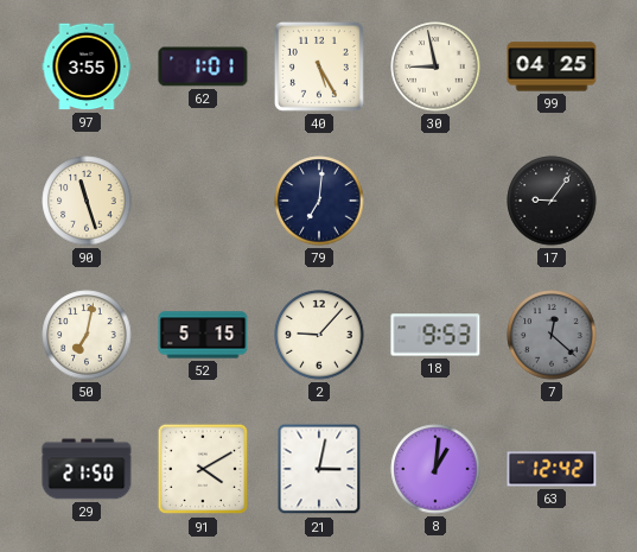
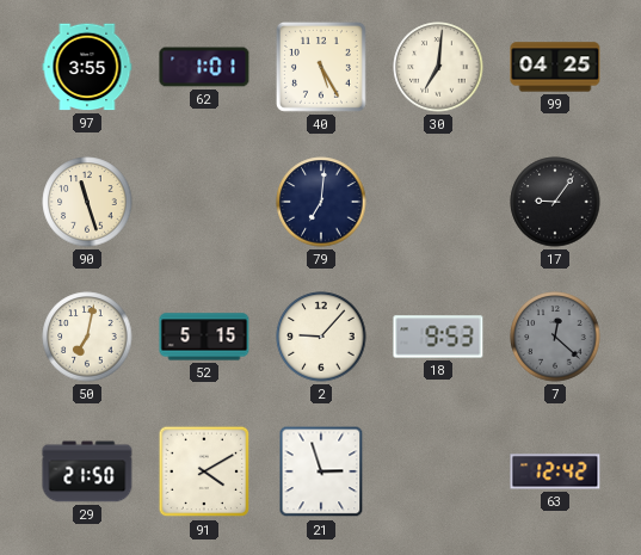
30: 8:58 -> 7:01
21: 3:02 -> 2:57
8: 1:01 -> none
